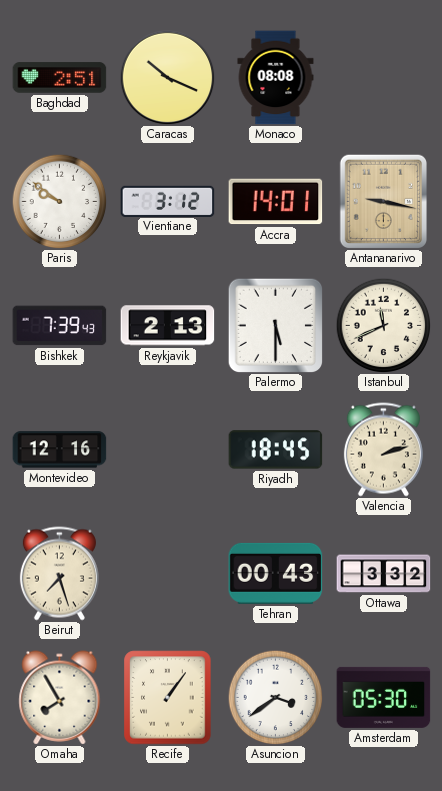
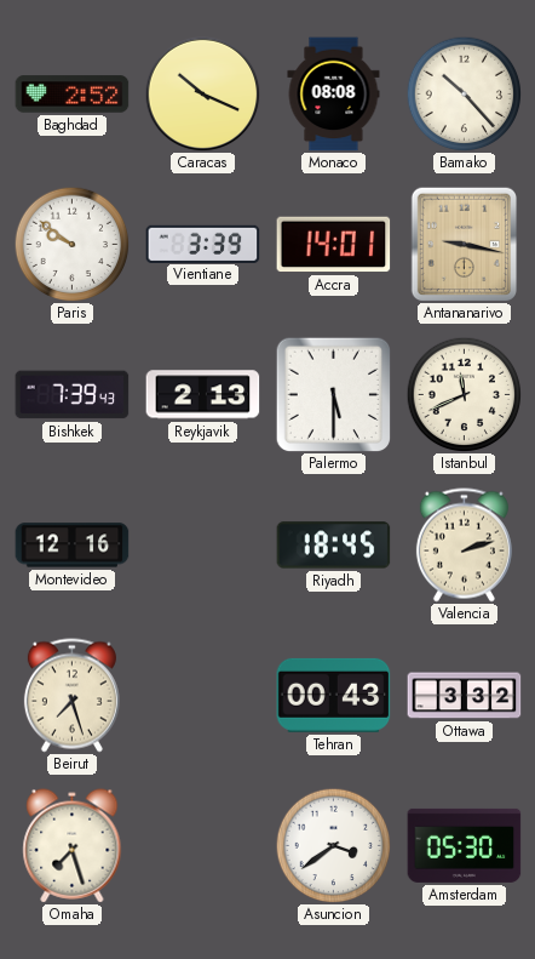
Baghdad: 2:51 -> 2:52
Bamako: none -> 10:23
Vientiane: 3:12 -> 3:39
Omaha: 7:55 -> 7:27
Recife: 1:06 -> none
